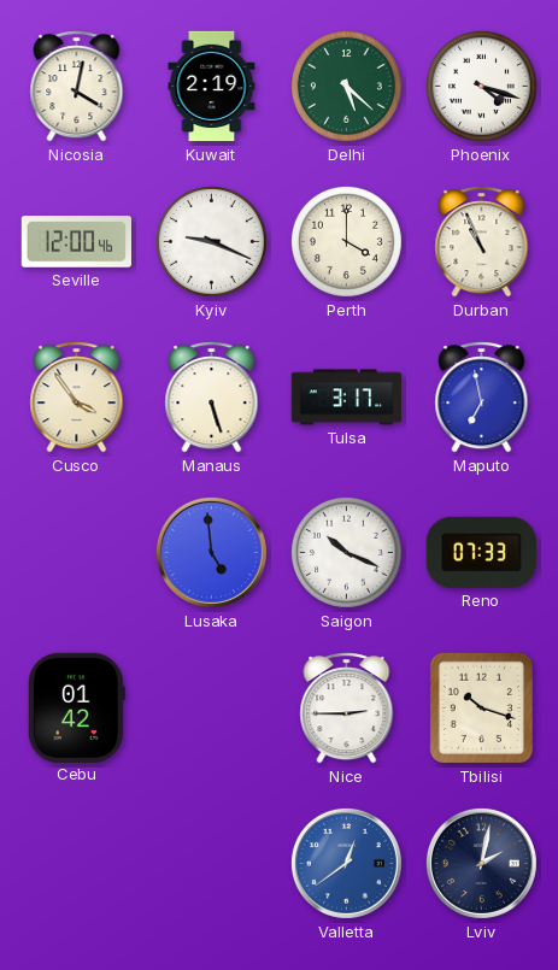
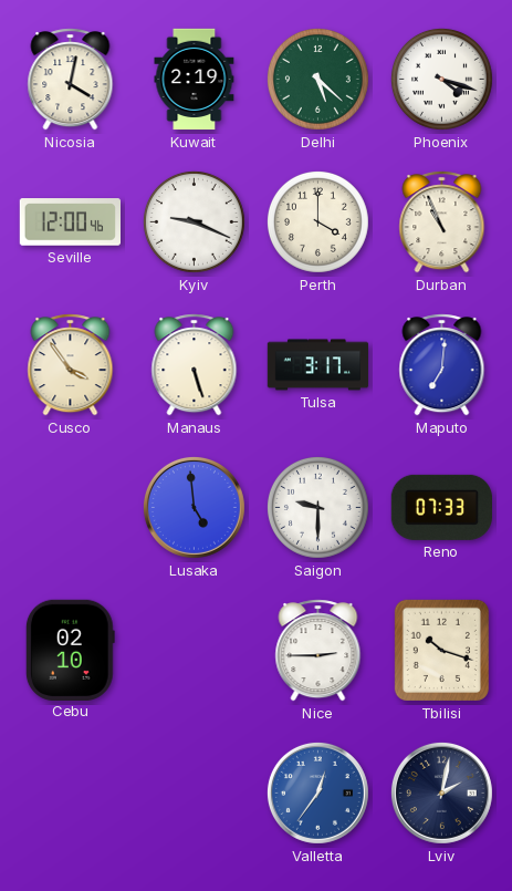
Maputo: 6:58 -> 7:01
Saigon: 10:19 -> 9:30
Cebu: 01:42 -> 02:10
Valletta: 12:39 -> 12:36
